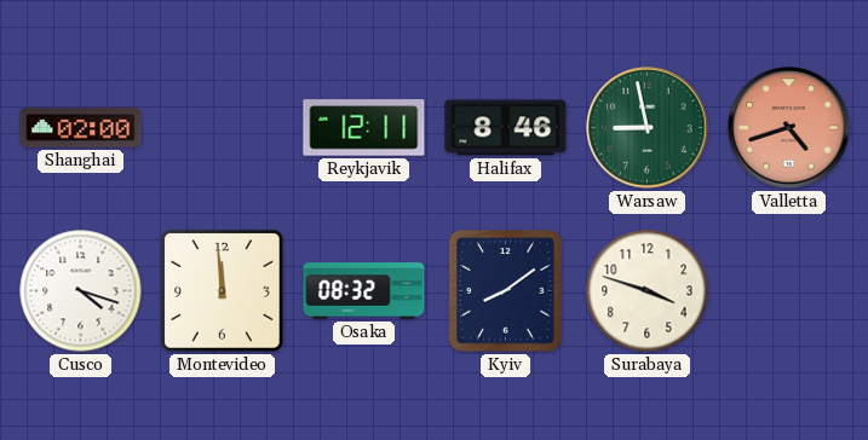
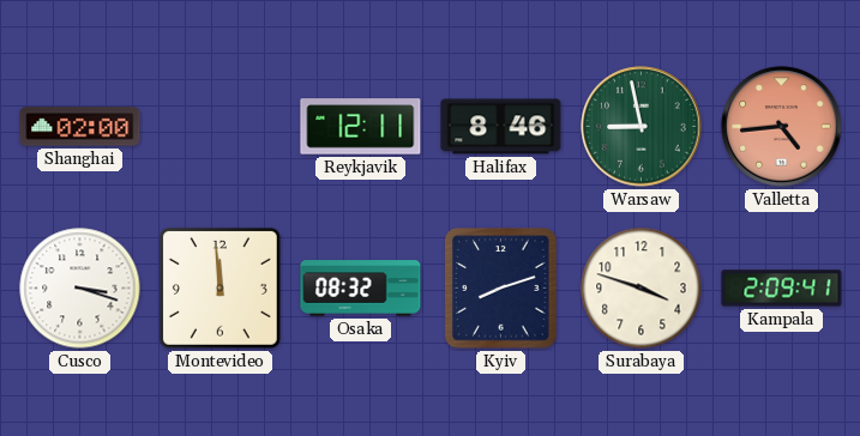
Valletta: 4:42 -> 4:44
Cusco: 4:18 -> 3:18
Kyiv: 8:09 -> 8:12
Kampala: none -> 2:09
